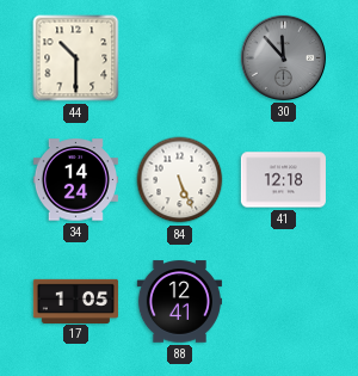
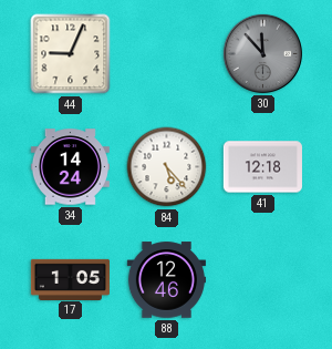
44: 10:30 -> 9:04
84: 5:26 -> 5:23
88: 12:41 -> 12:46
